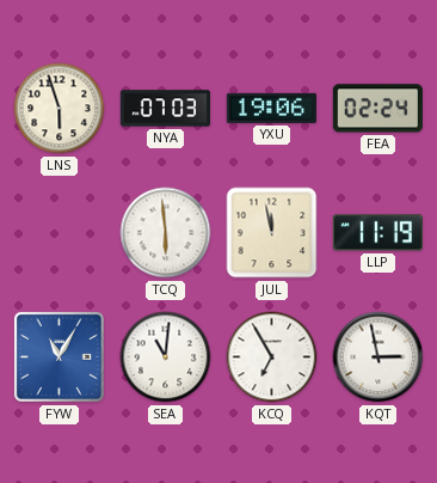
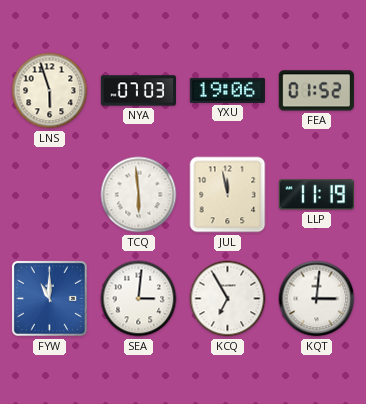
FEA: 02:24 -> 01:52
FYW: 11:05 -> 11:00
SEA: 11:01 -> 3:01
KQT: 2:58 -> 3:01
